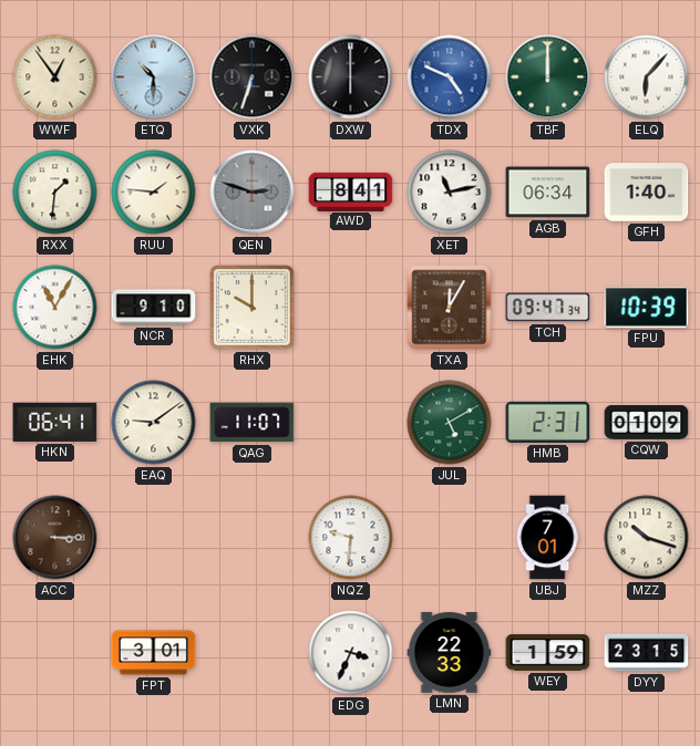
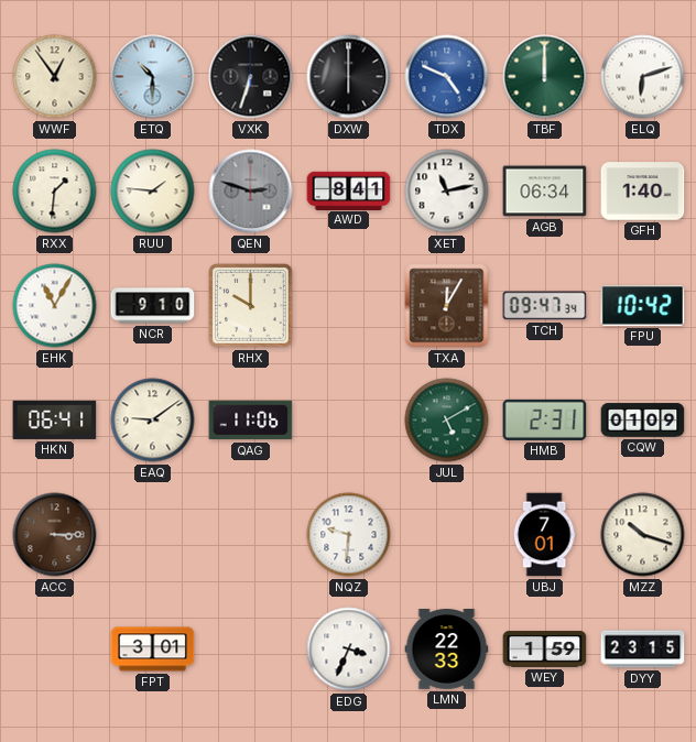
ELQ: 6:07 -> 6:12
FPU: 10:39 -> 10:42
QAG: 11:07 -> 11:06
